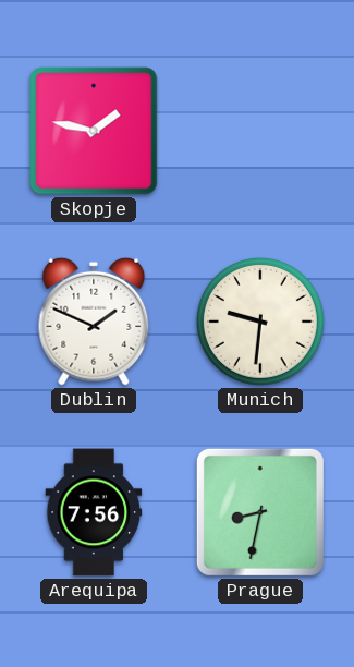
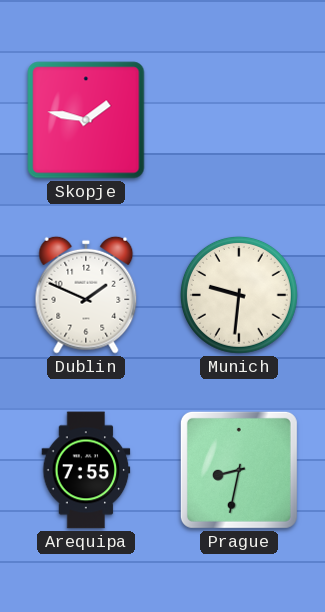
Arequipa: 7:56 -> 7:55
